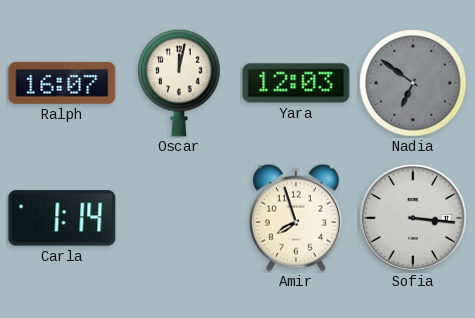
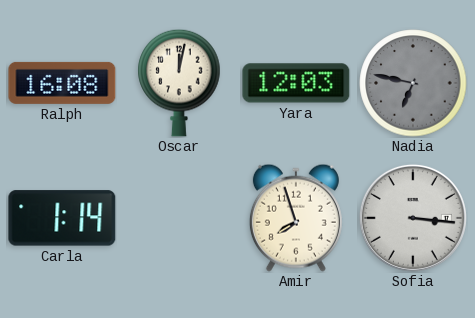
Ralph: 16:07 -> 16:08
Nadia: 6:51 -> 6:47
